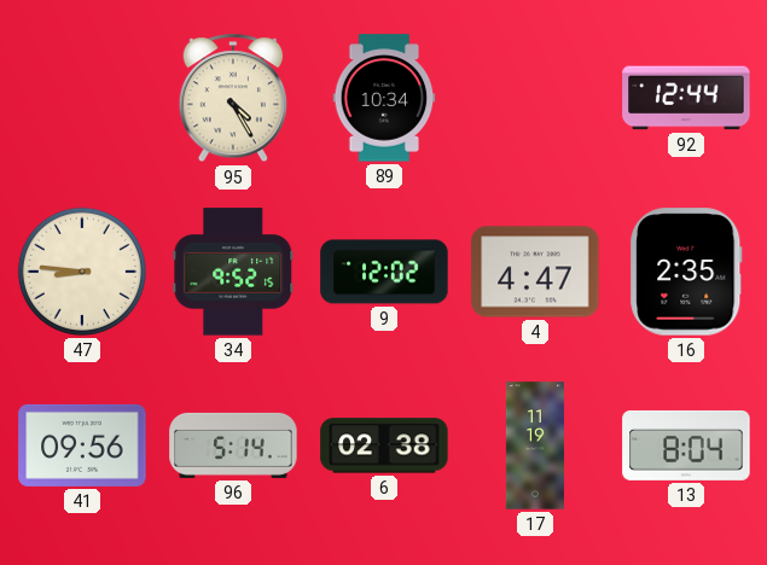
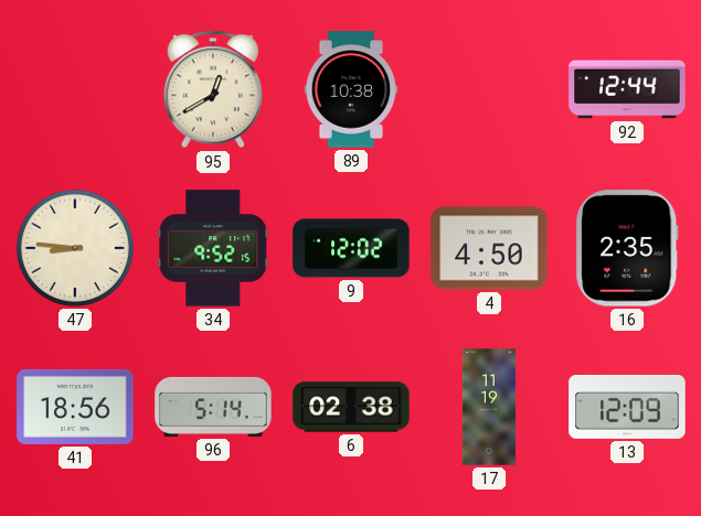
95: 4:25 -> 12:40
89: 10:34 -> 10:38
4: 4:47 -> 4:50
41: 09:56 -> 18:56
13: 8:04 -> 12:09
